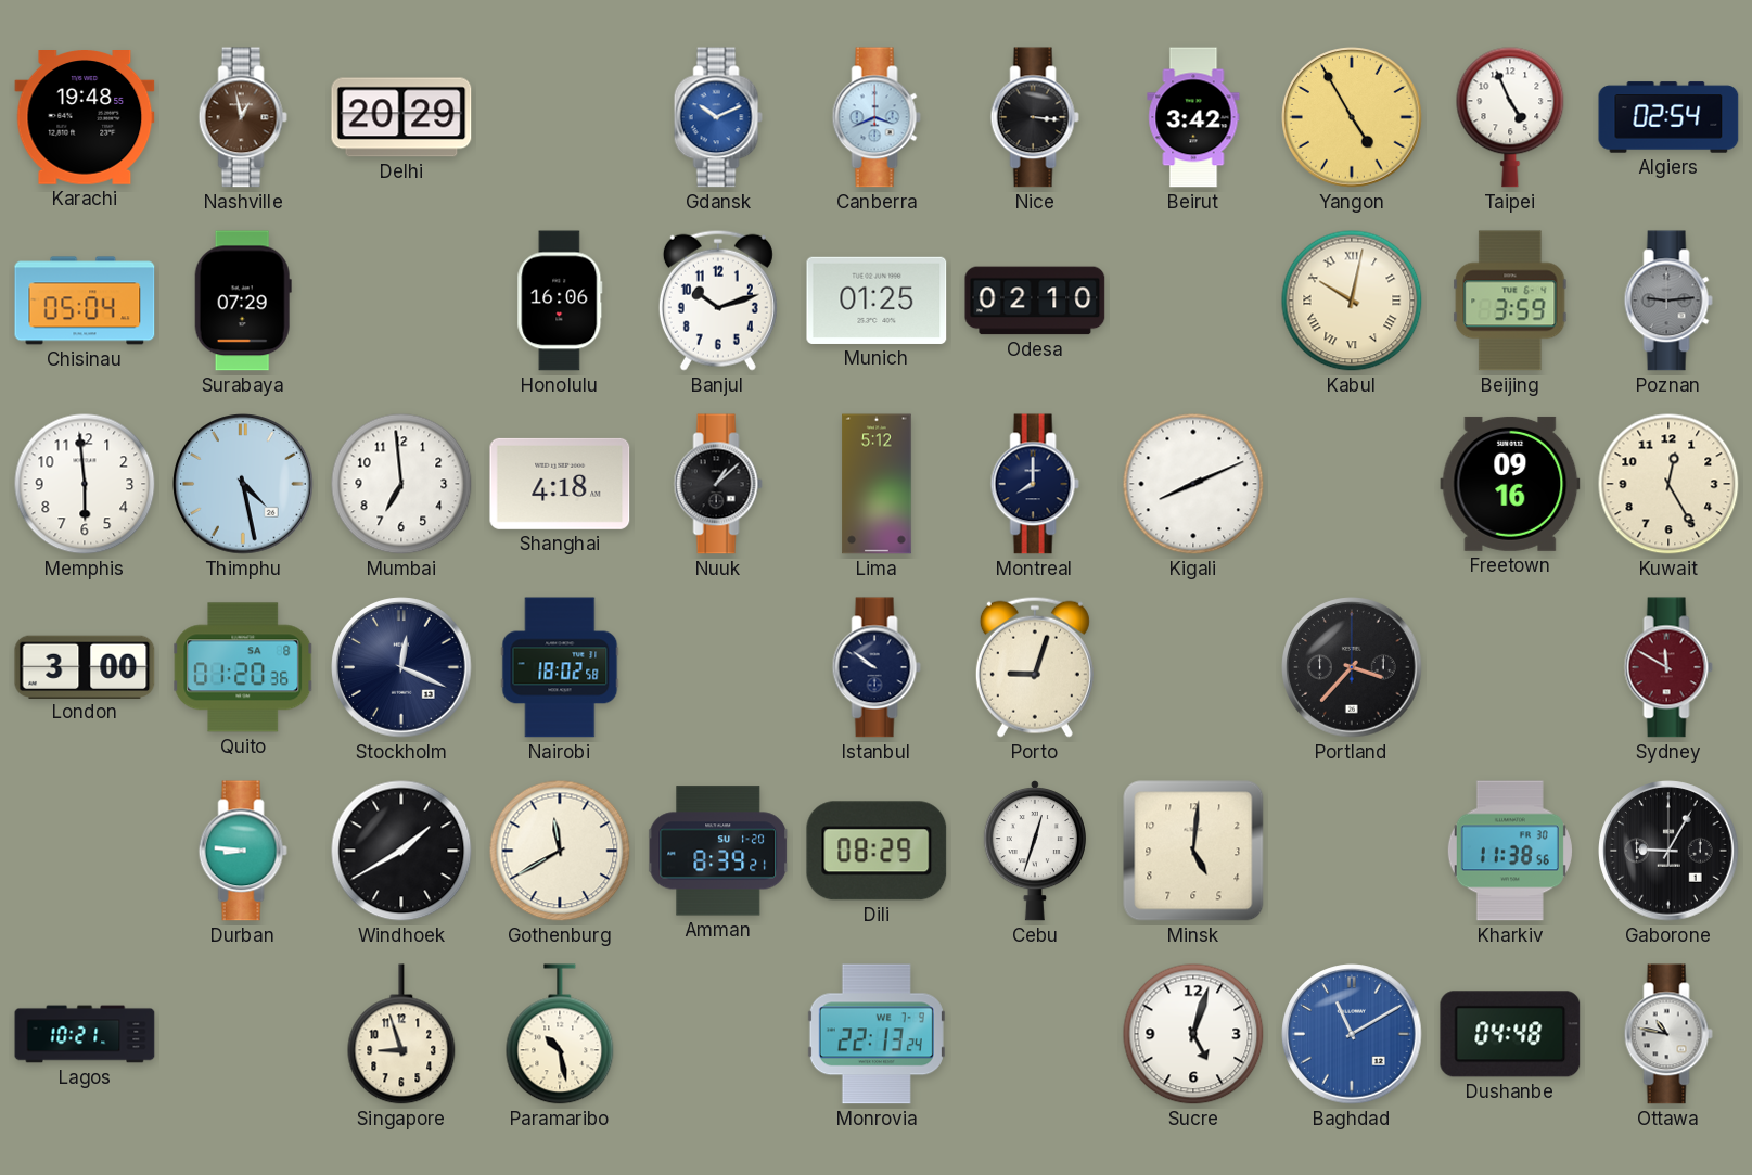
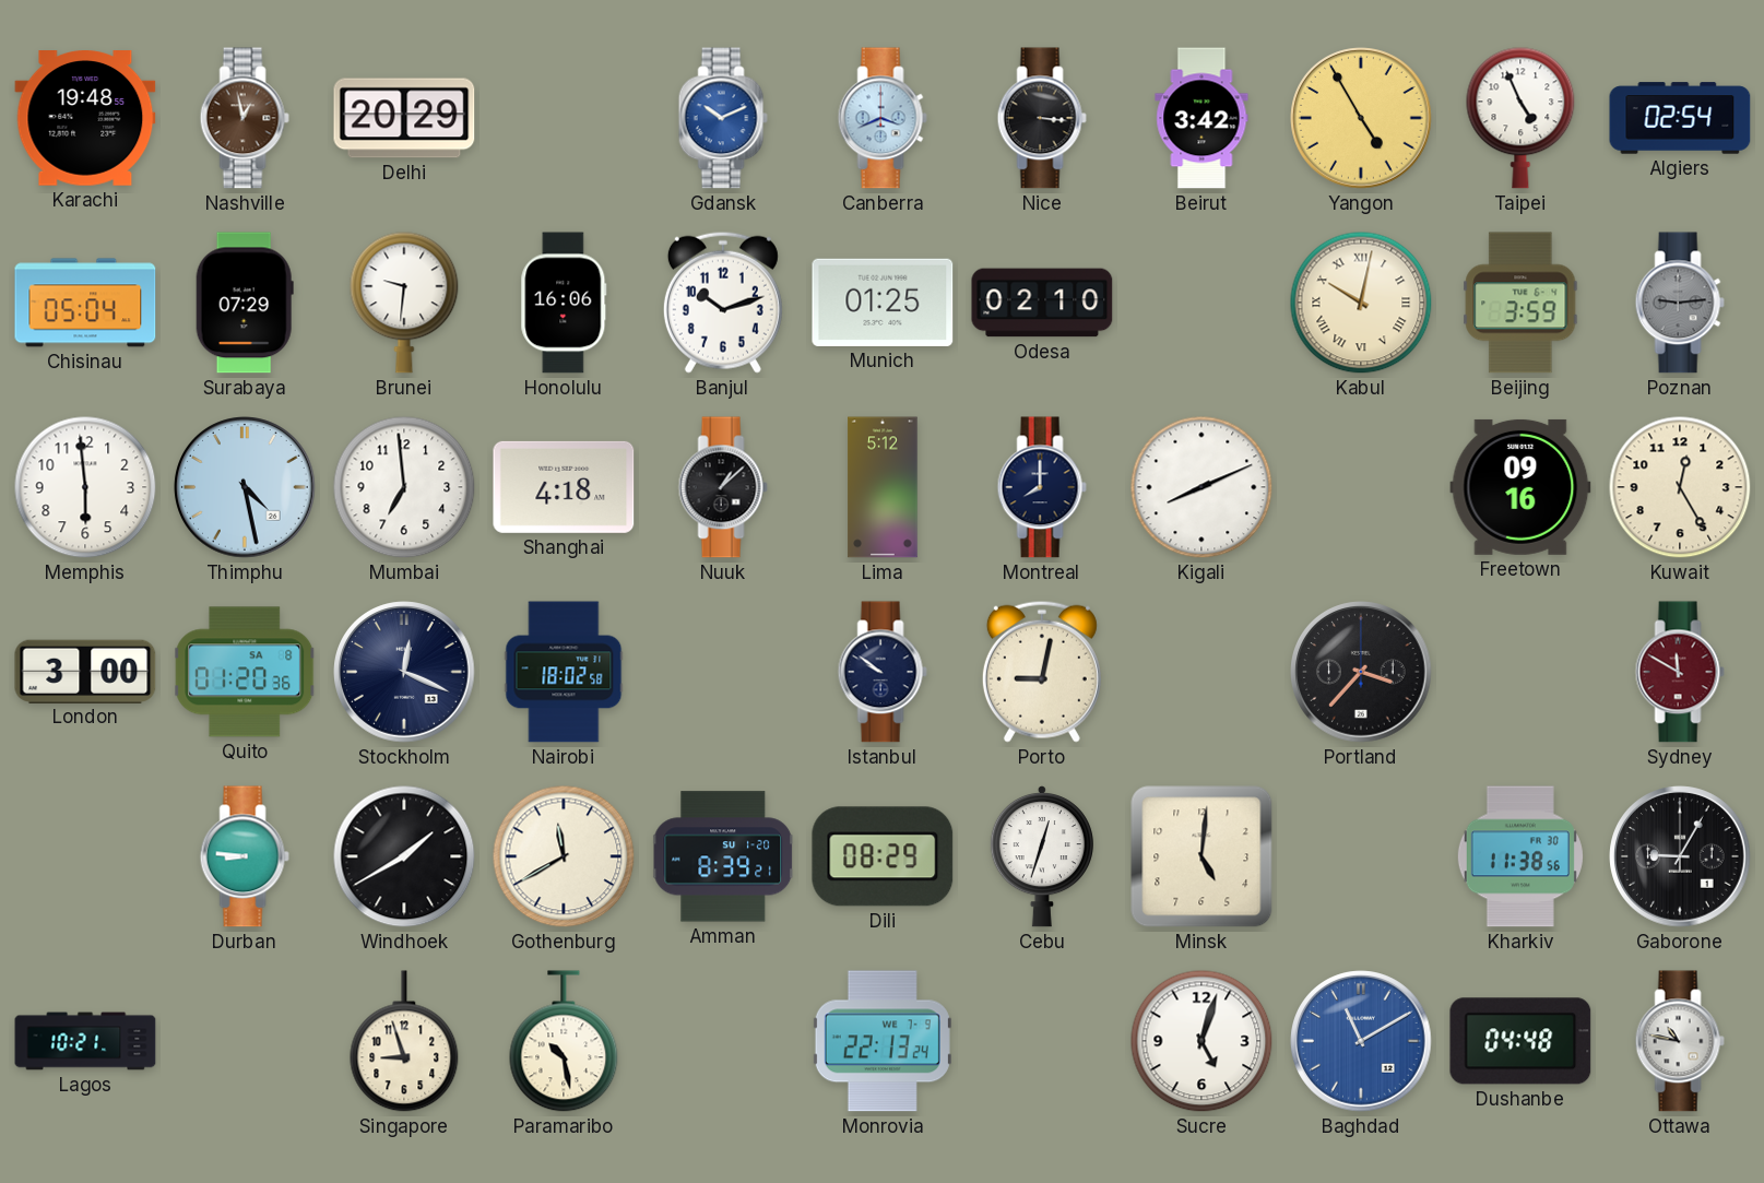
Brunei: none -> 9:31
Porto: 9:03 -> 9:02
